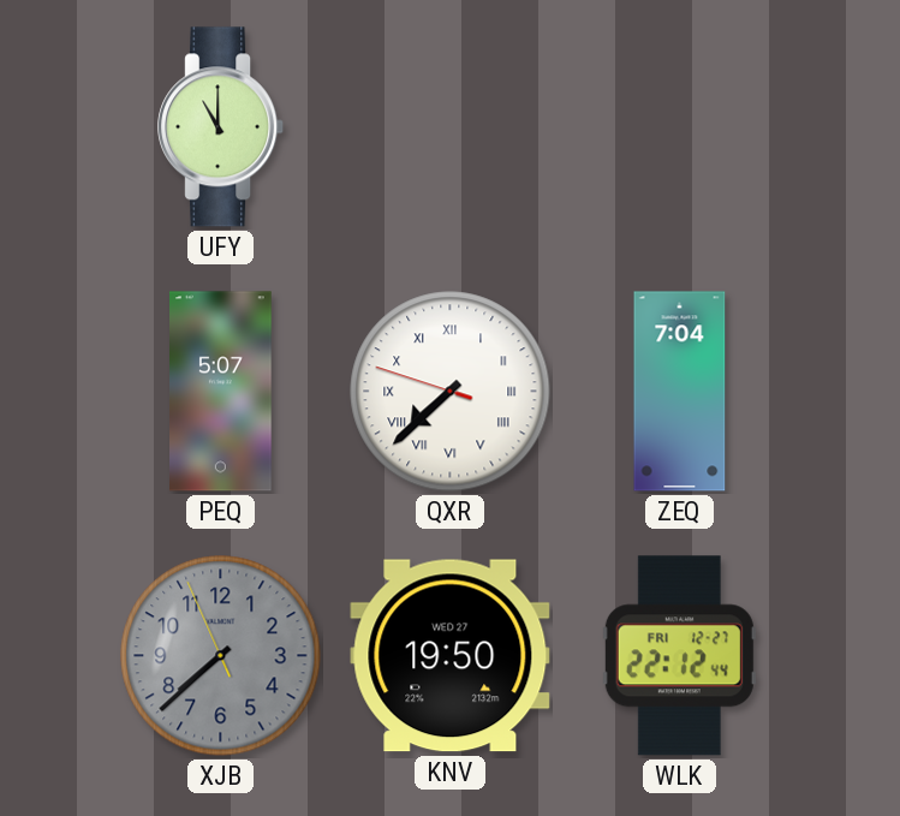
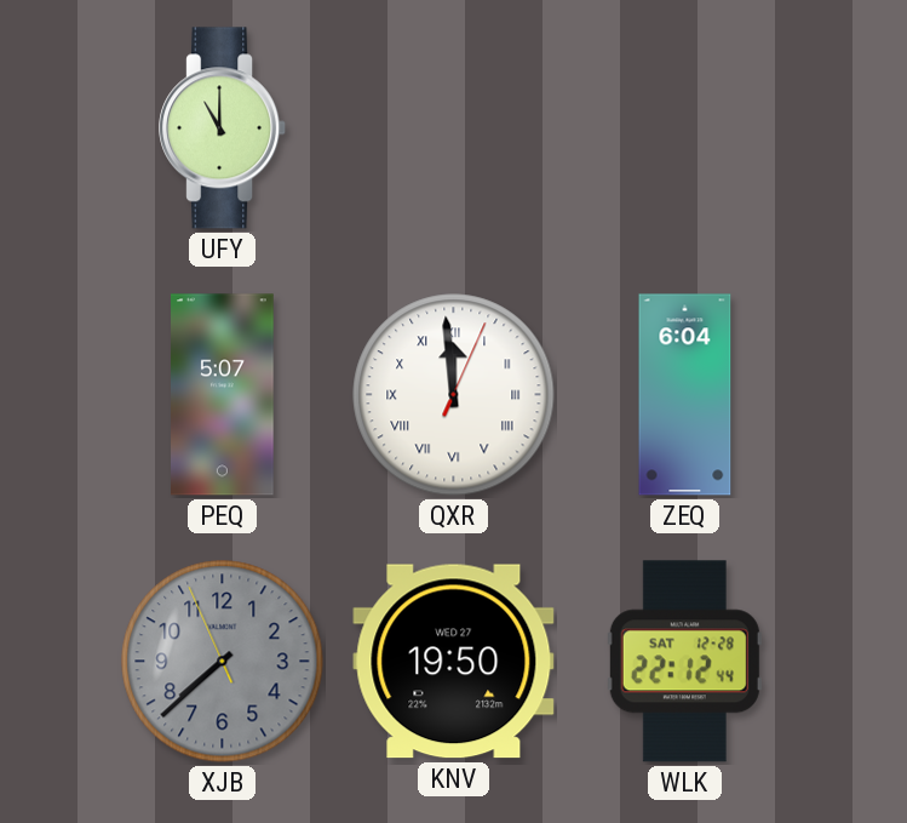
QXR: 7:37 -> 11:59
ZEQ: 7:04 -> 6:04
WLK date: FRI 12-27 -> SAT 12-28
